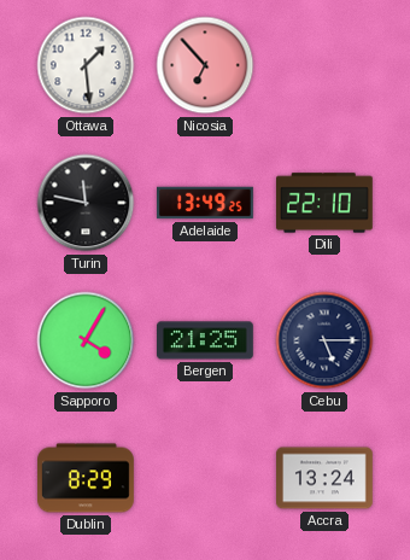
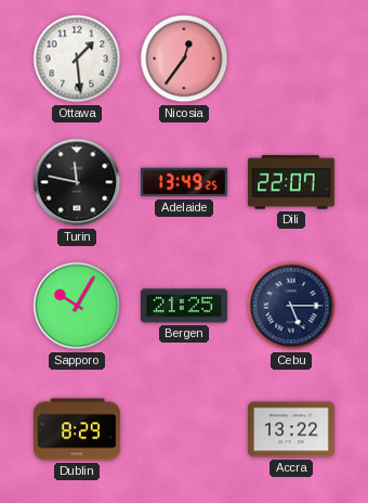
Nicosia: 6:53 -> 12:36
Dili: 22:10 -> 22:07
Sapporo: 4:05 -> 10:05
Accra: 13:24 -> 13:22
